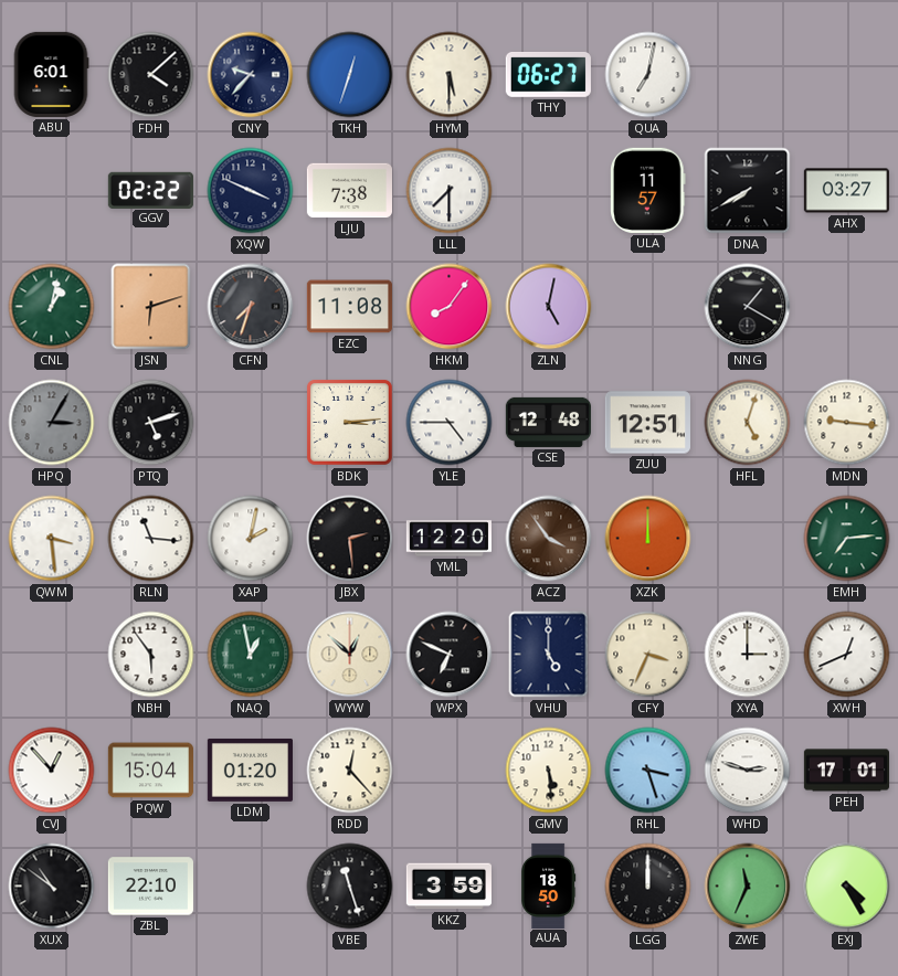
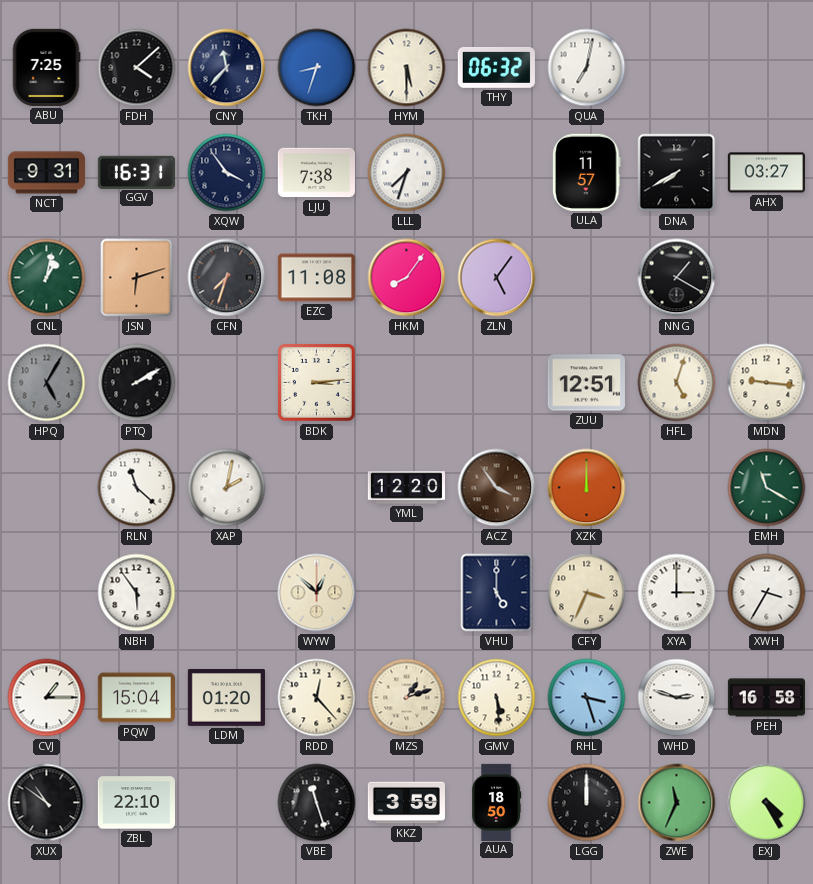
ABU: 6:01 -> 7:25
CNY: 9:37 -> 11:37
TKH: 12:33 -> 8:33
THY: 06:27 -> 06:32
NCT: none -> 9:31
GGV: 02:22 -> 16:31
XQW: 3:49 -> 3:54
LLL: 7:30 -> 7:33
ZLN: 5:02 -> 5:06
HPQ: 3:05 -> 5:05
PTQ: 5:12 -> 2:10
YLE: 4:45 -> none
CSE: 12:48 -> none
QWM: 3:29 -> none
RLN: 11:16 -> 11:22
JBX: 2:29 -> none
EMH: 7:14 -> 11:20
NAQ: 12:58 -> none
WPX: 6:49 -> none
XWH: 12:41 -> 3:35
CVJ: 12:53 -> 1:15
MZS: none -> 1:12
PEH: 17:01 -> 16:58
